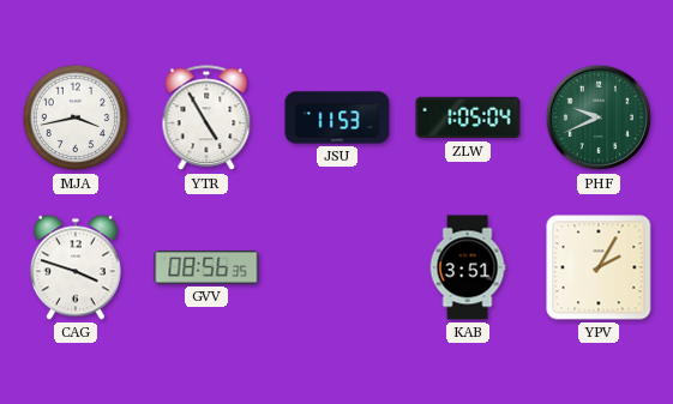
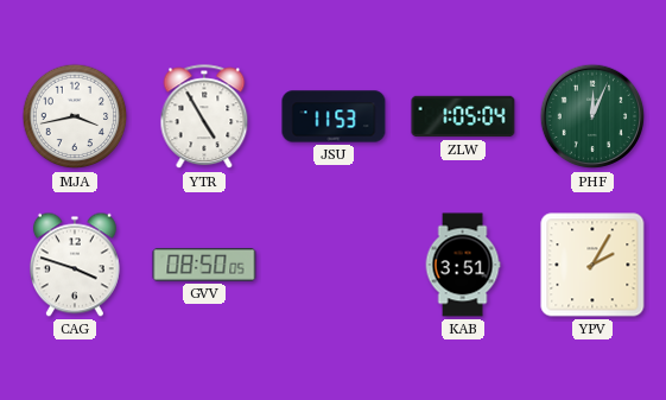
PHF: 9:41 -> 12:04
GVV: 08:56 -> 08:50
